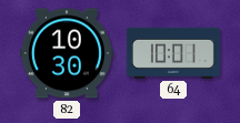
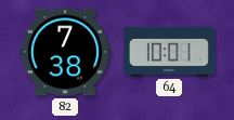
82: 10:30 -> 7:38
